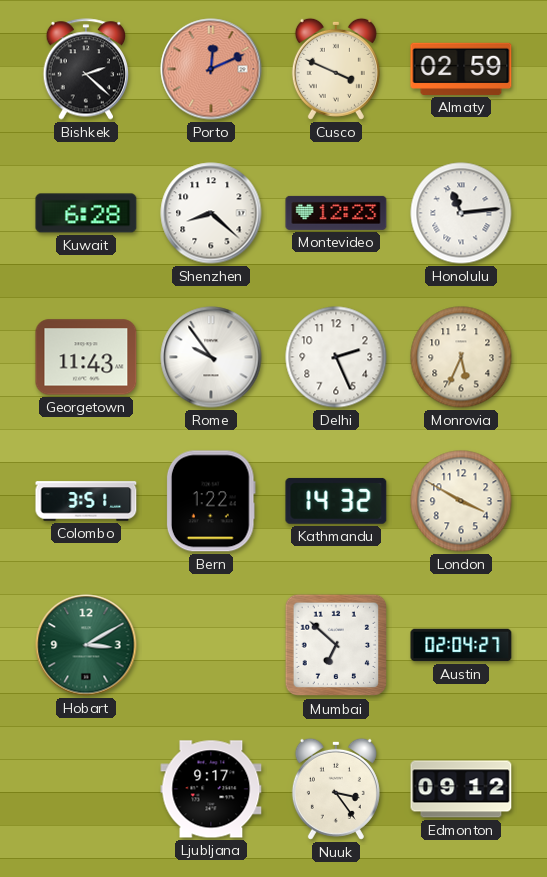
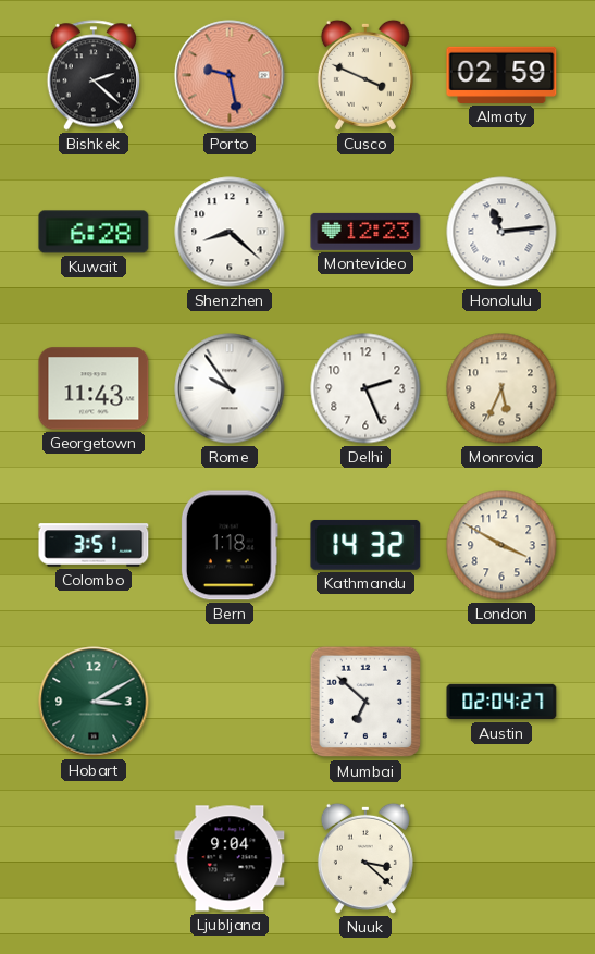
Porto: 12:11 -> 9:28
Bern: 1:22 -> 1:18
Ljubljana: 9:17 -> 9:04
Nuuk: 3:24 -> 3:22
Edmonton: 09:12 -> none
